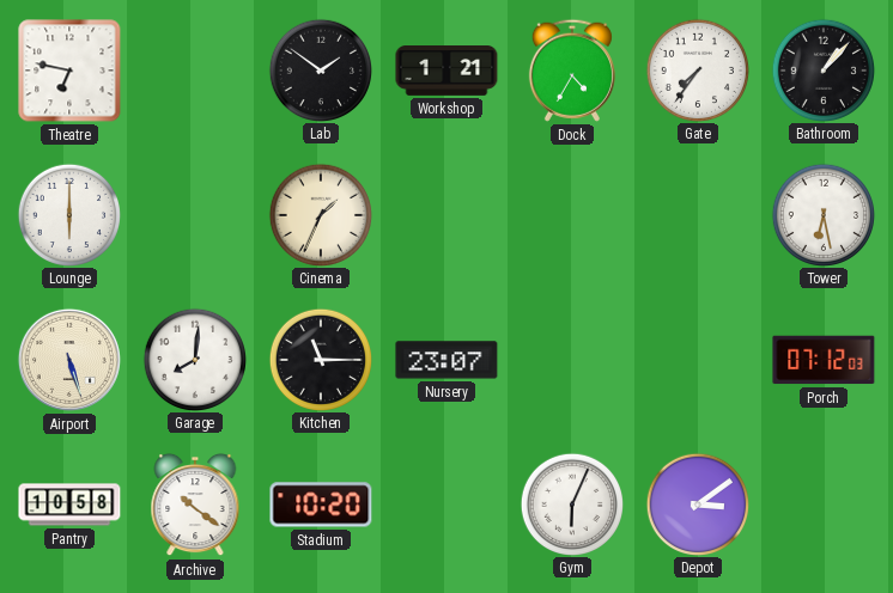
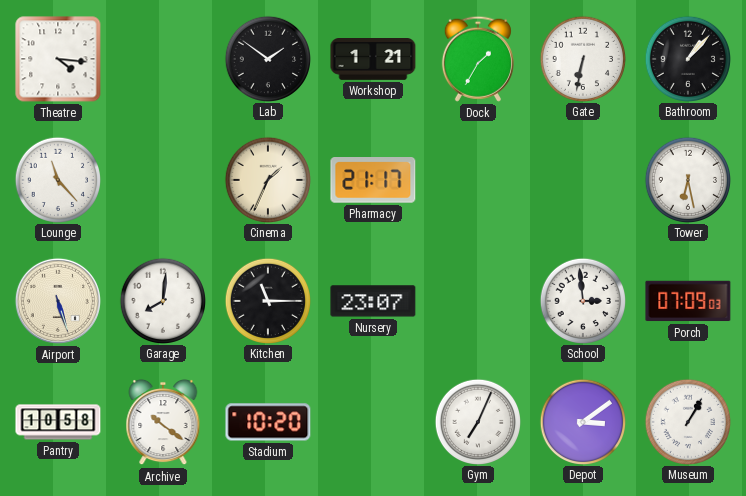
Theatre: 6:47 -> 4:16
Dock: 4:35 -> 1:35
Gate: 7:36 -> 6:32
Lounge: 6:00 -> 11:23
Pharmacy: none -> 21:17
School: none -> 2:59
Porch: 07:12 -> 07:09
Gym: 6:04 -> 7:04
Museum: none -> 1:05
